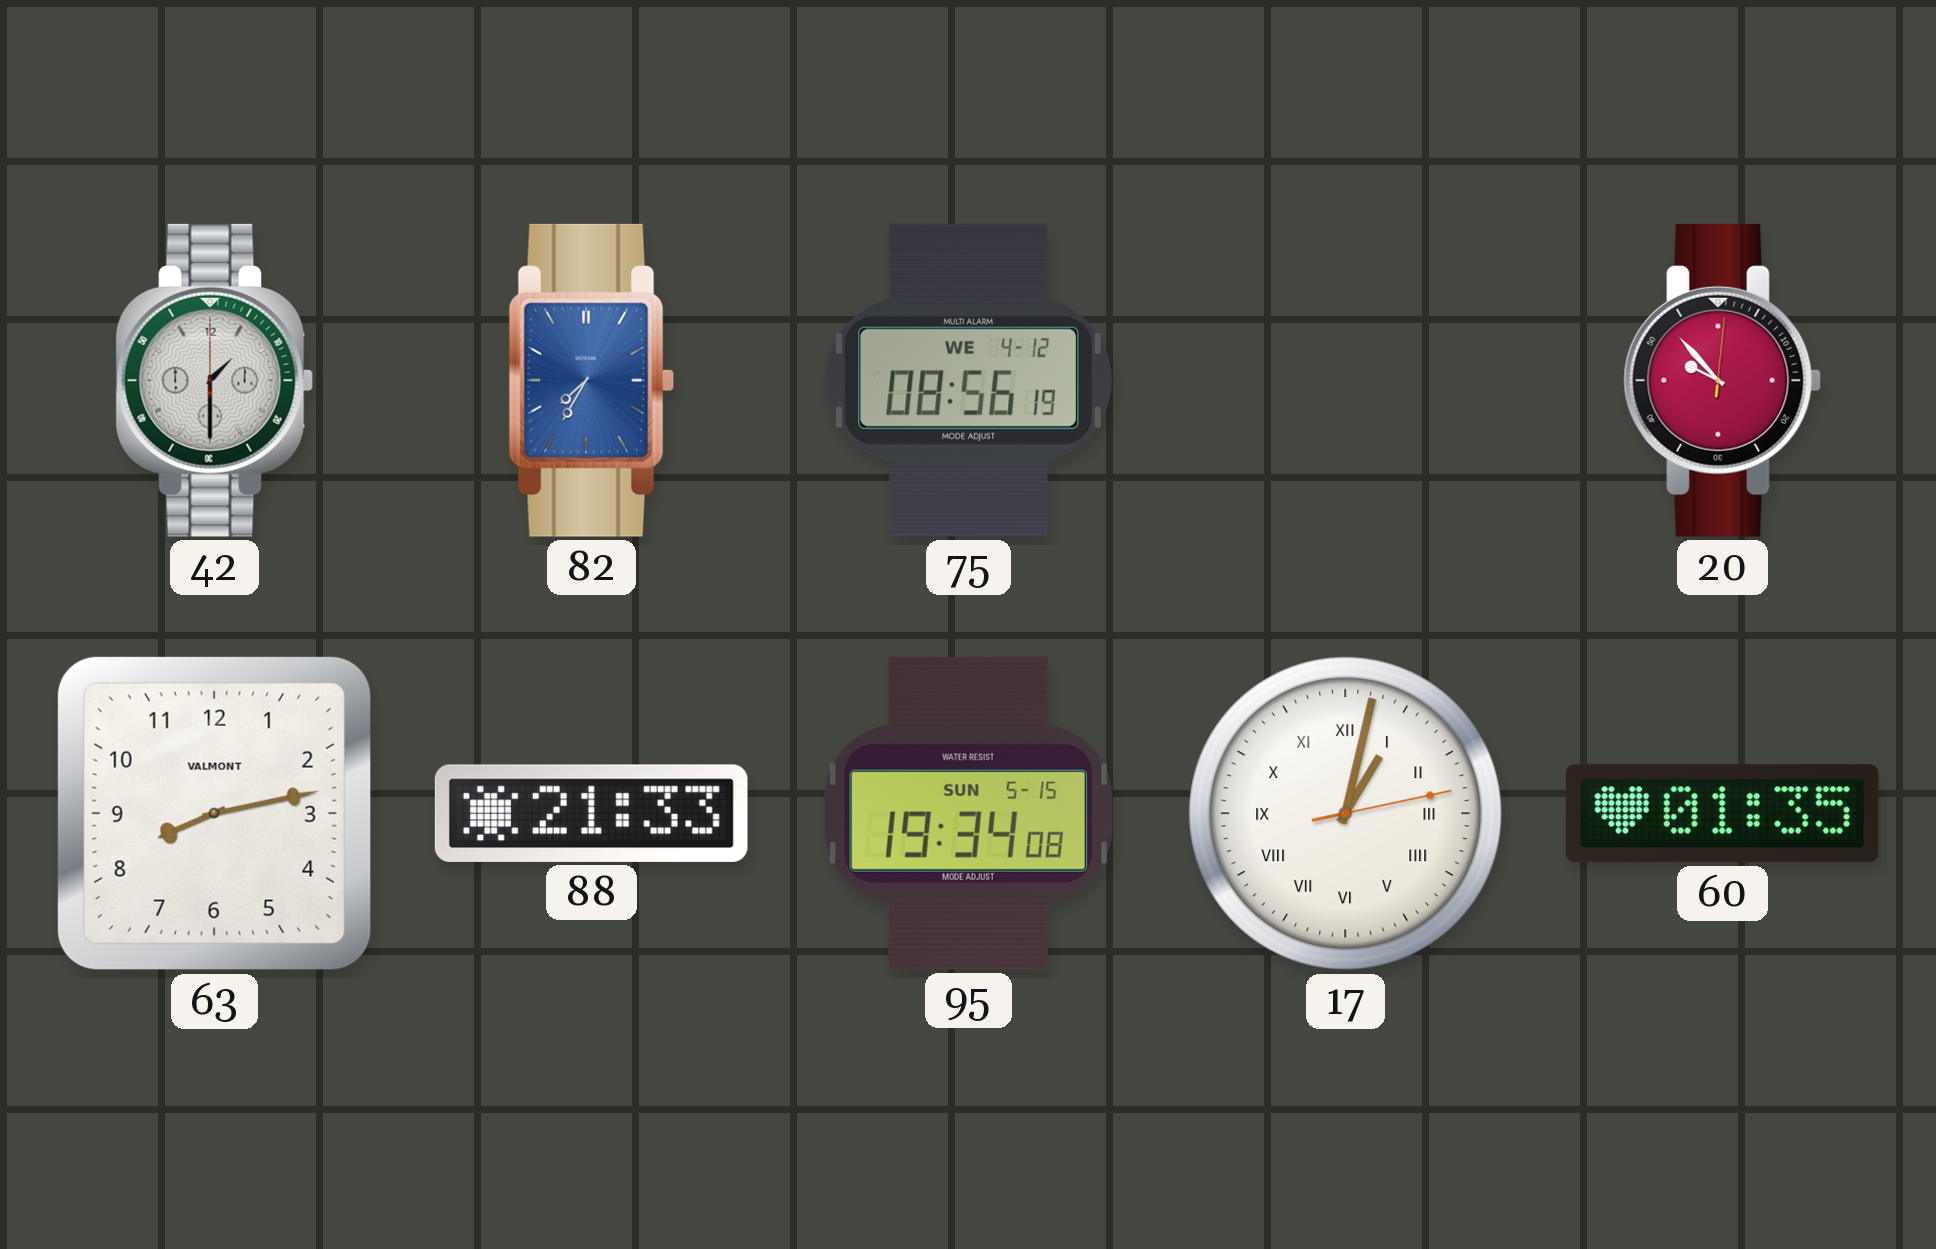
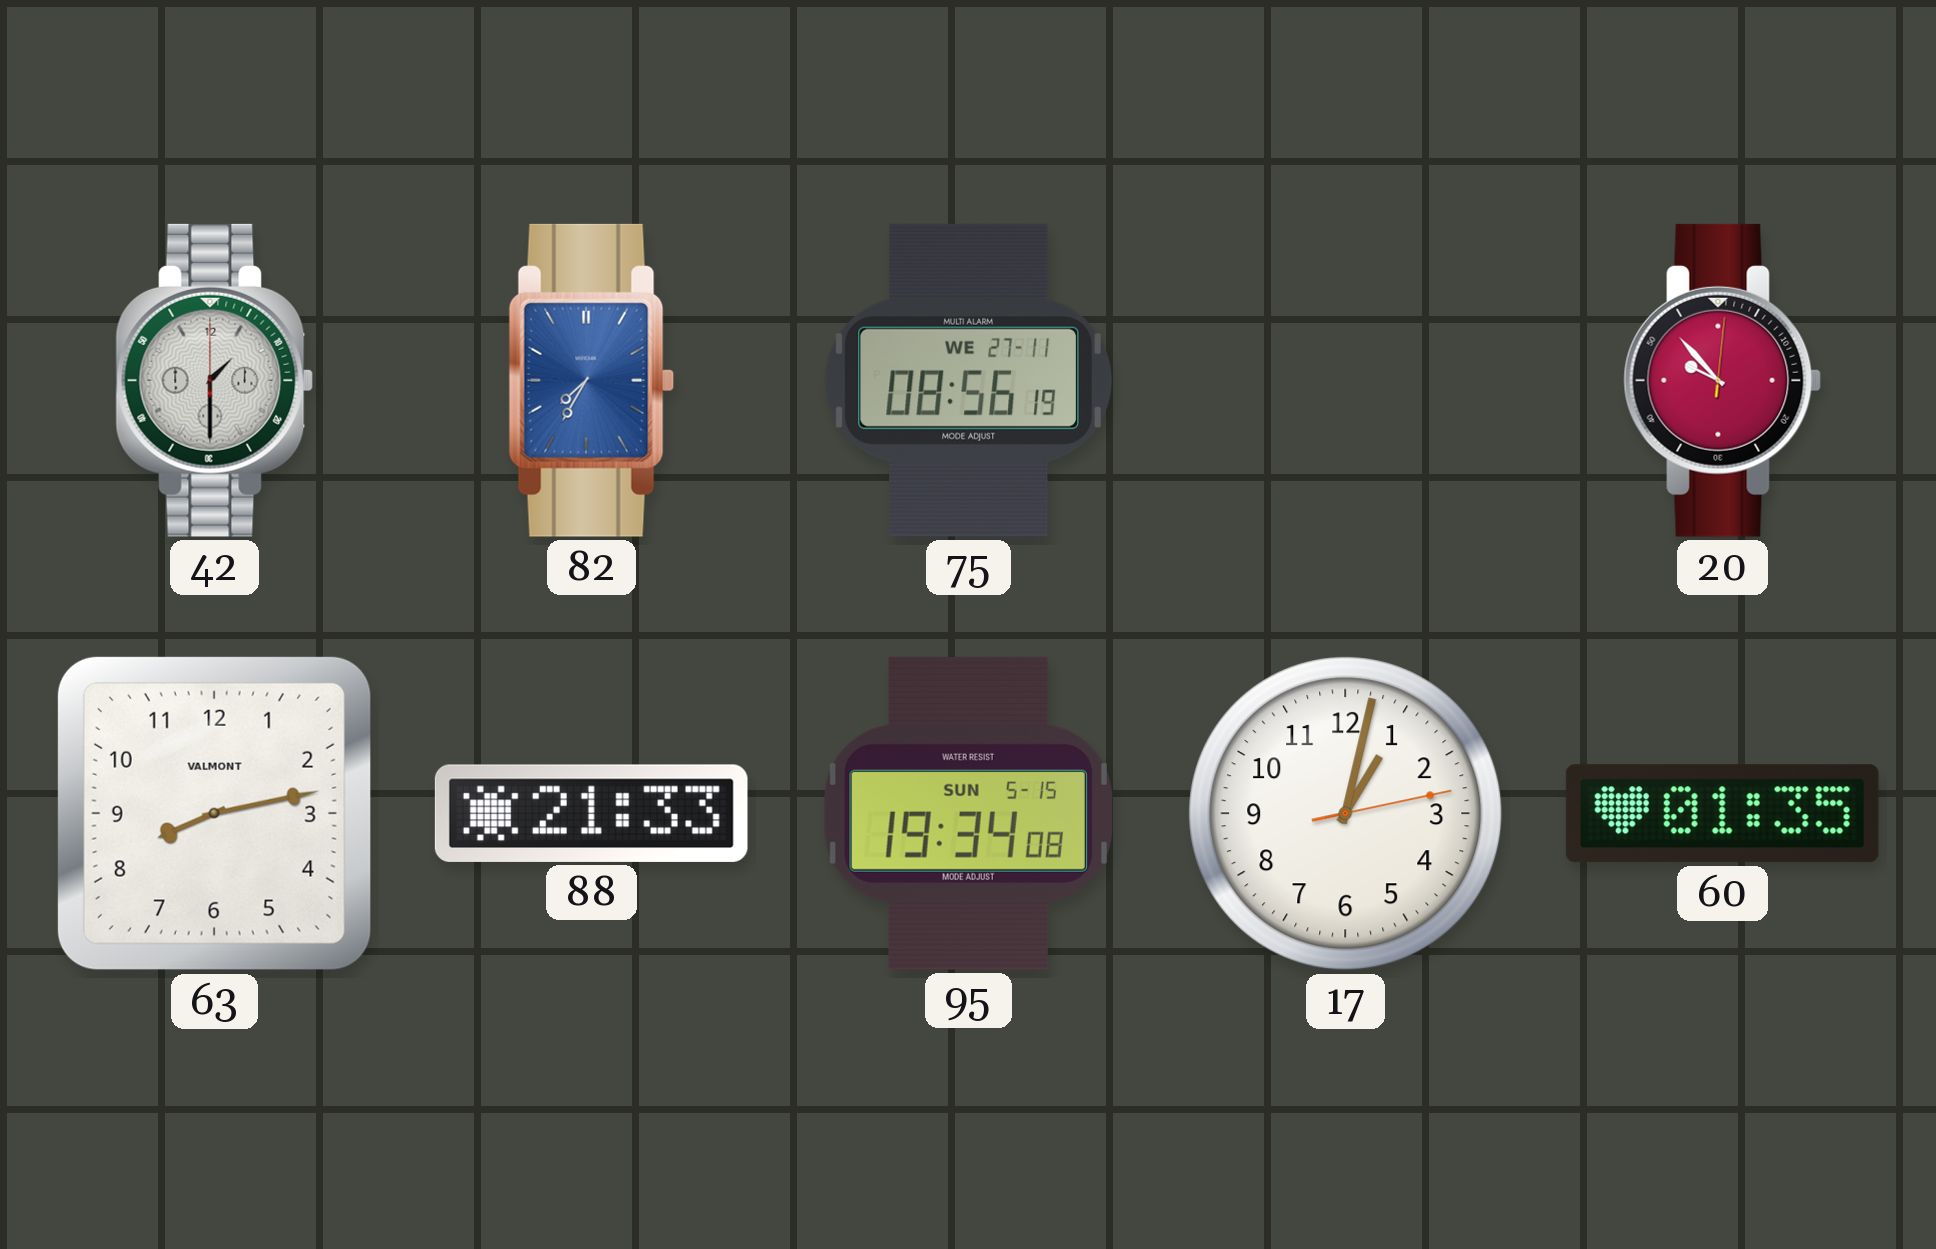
75 date: WE 4-12 -> WE 27-11
17 numerals: Roman -> Arabic
